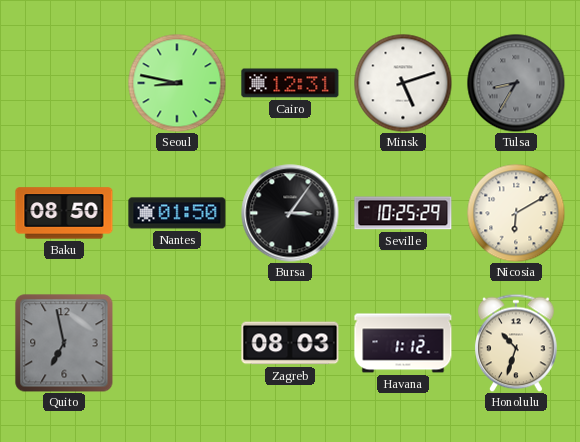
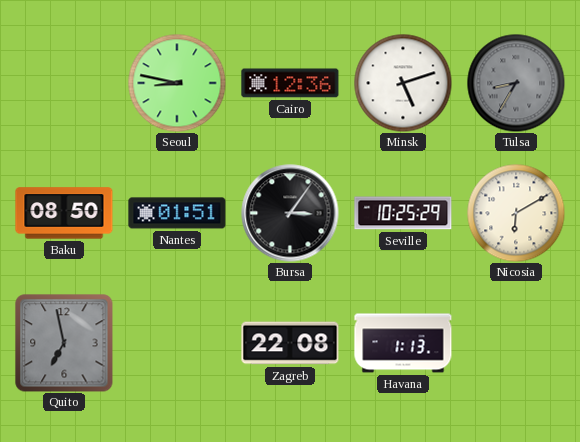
Cairo: 12:31 -> 12:36
Nantes: 01:50 -> 01:51
Zagreb: 08:03 -> 22:08
Havana: 1:12 -> 1:13
Honolulu: 10:33 -> none
